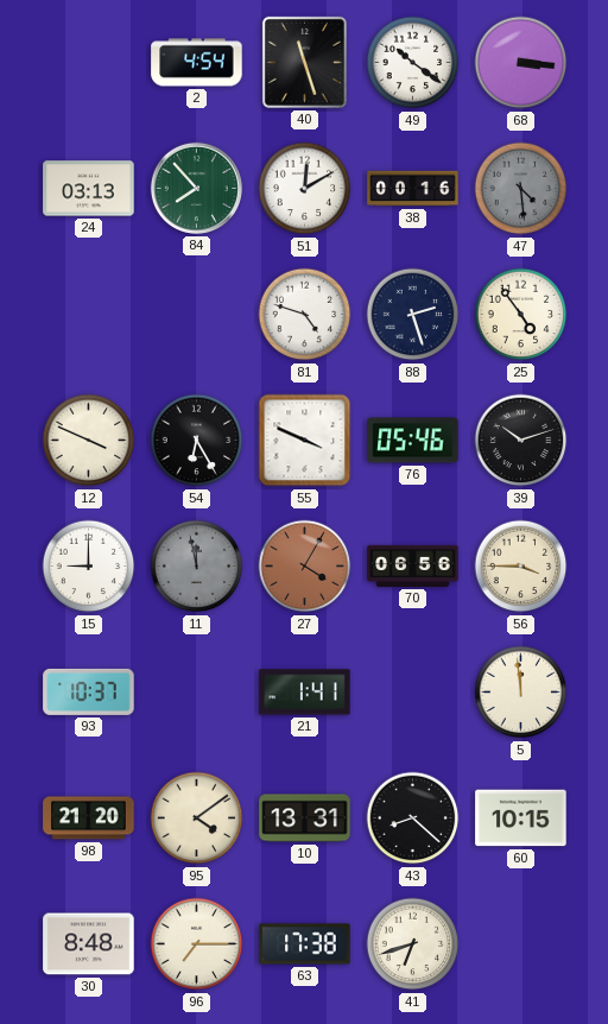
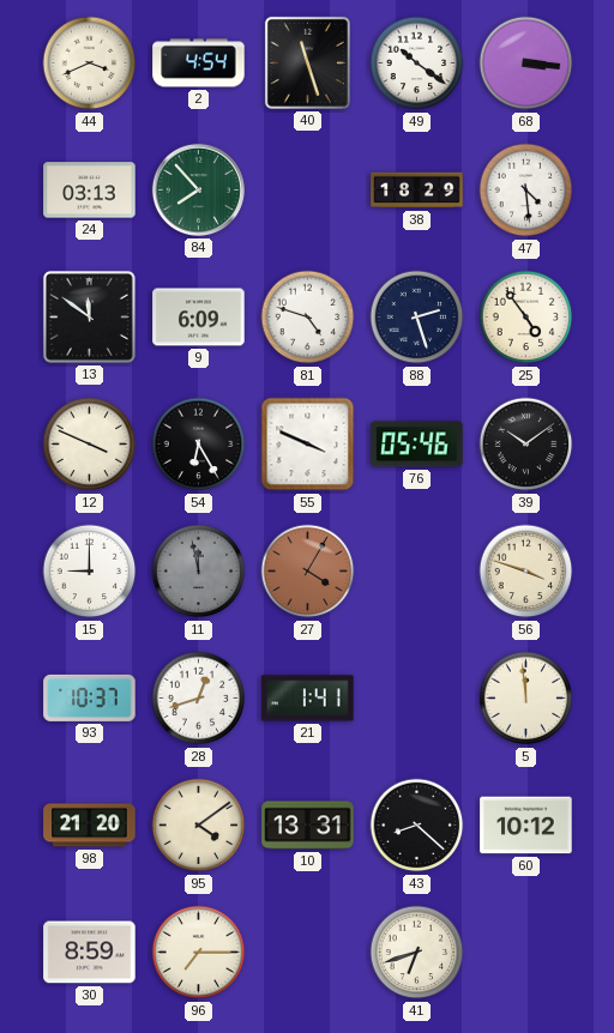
44: none -> 3:41
51: 12:10 -> none
38: 00:16 -> 18:29
47 dial: grey -> white
13: none -> 11:51
9: none -> 6:09
39: 10:12 -> 10:09
70: 06:56 -> none
56: 3:45 -> 3:48
28: none -> 12:42
60: 10:15 -> 10:12
30: 8:48 -> 8:59
63: 17:38 -> none
